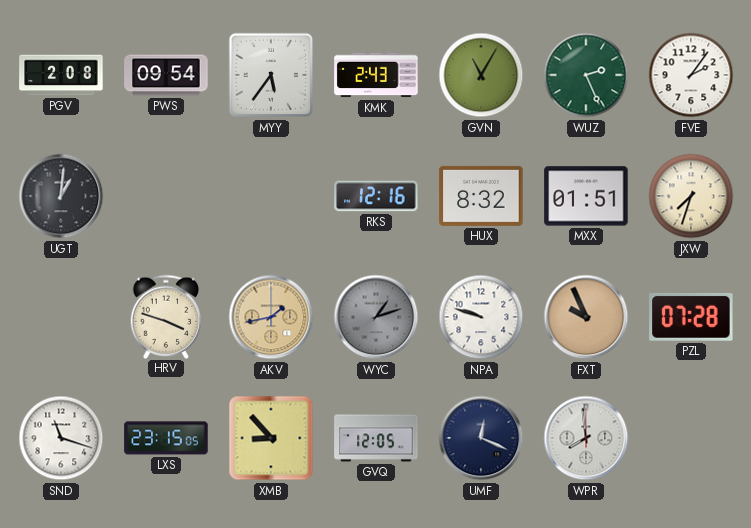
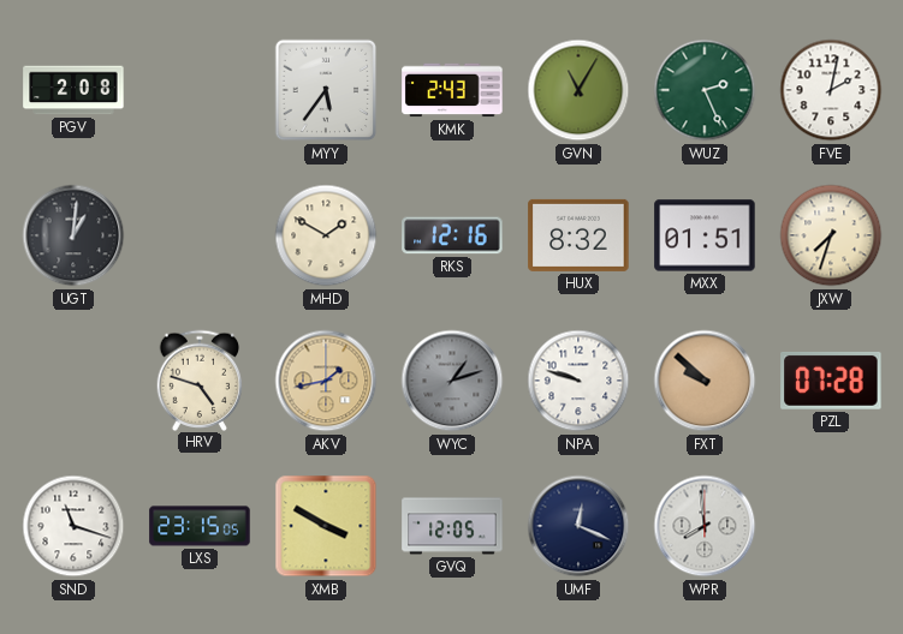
PWS: 09:54 -> none
FVE: 2:06 -> 2:02
MHD: none -> 1:50
HRV: 3:48 -> 4:48
FXT: 9:56 -> 9:52
XMB: 8:53 -> 3:50
